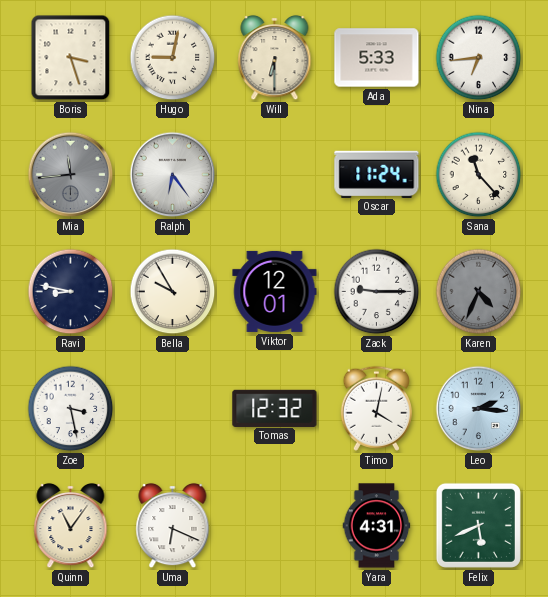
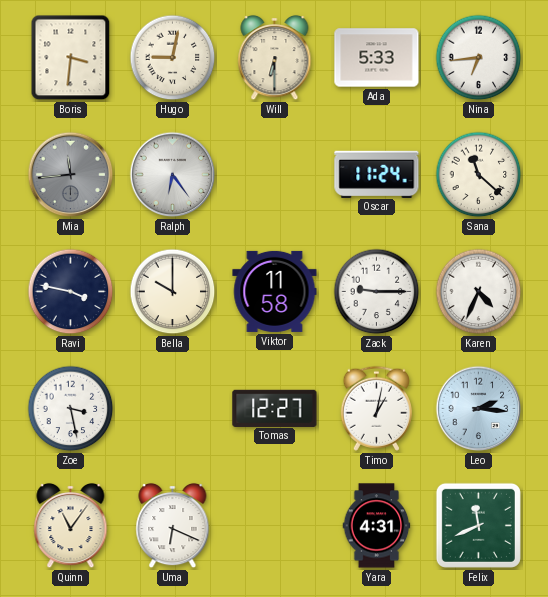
Boris: 3:27 -> 3:31
Sana: 11:23 -> 11:22
Ravi: 8:47 -> 3:47
Bella: 9:55 -> 10:00
Viktor: 12:01 -> 11:58
Karen dial: grey -> white
Tomas: 12:32 -> 12:27
Timo: 4:02 -> 1:02
Felix: 5:41 -> 11:41
